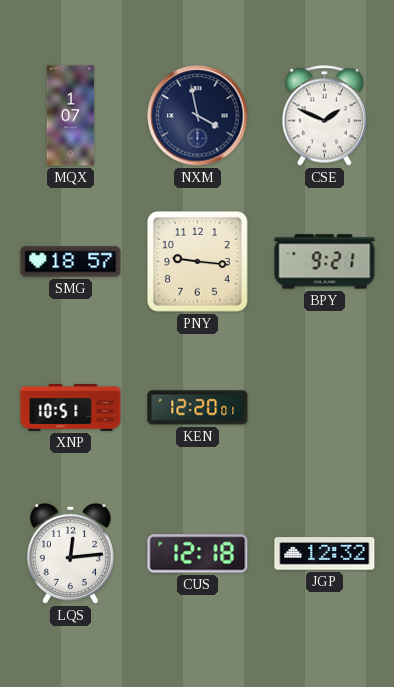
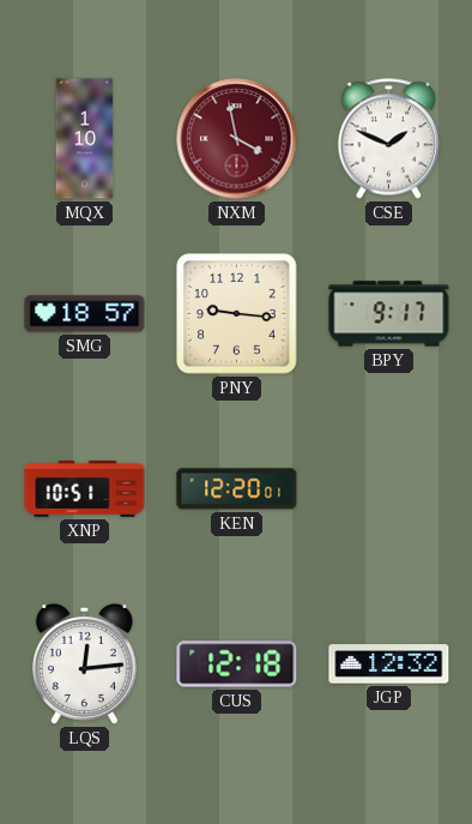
MQX: 1:07 -> 1:10
NXM dial: navy -> burgundy
BPY: 9:21 -> 9:17
